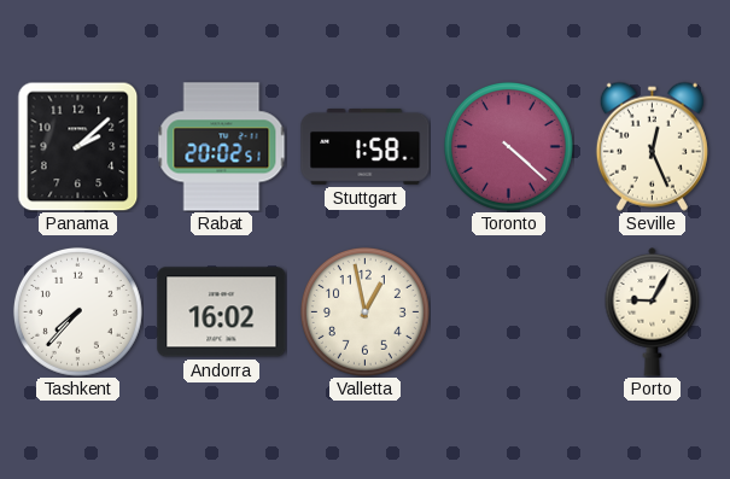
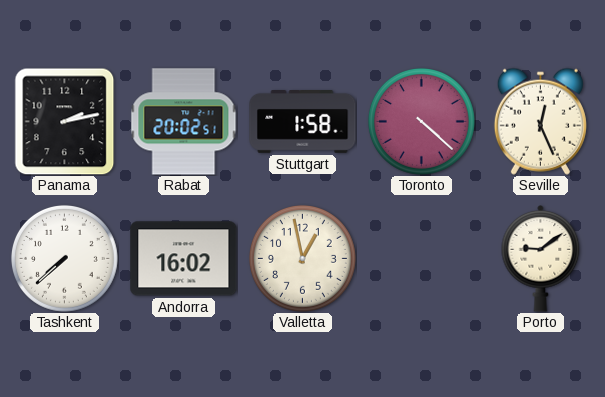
Panama: 2:08 -> 2:13
Tashkent: 7:37 -> 7:38
Porto: 9:05 -> 9:09
